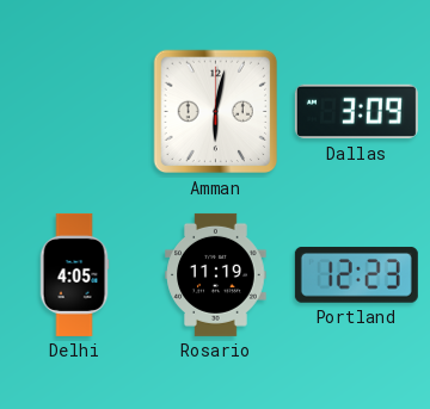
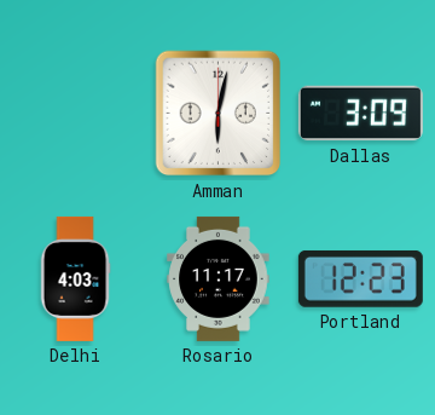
Delhi: 4:05 -> 4:03
Rosario: 11:19 -> 11:17
